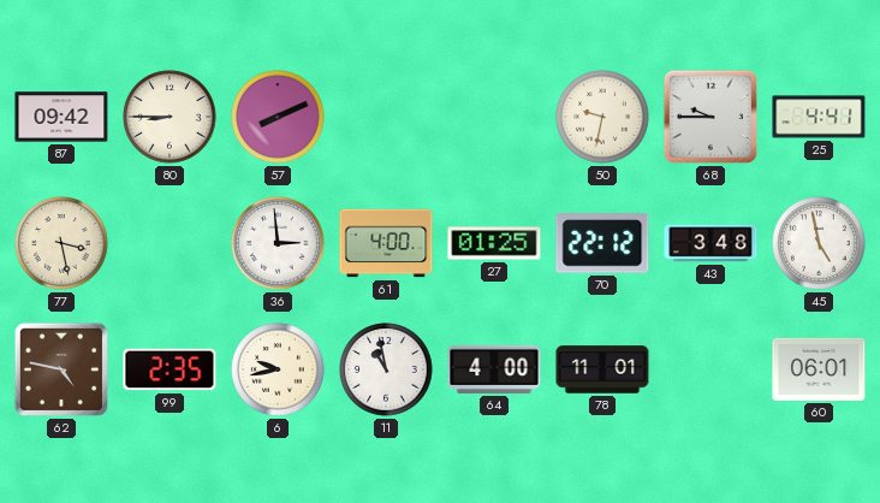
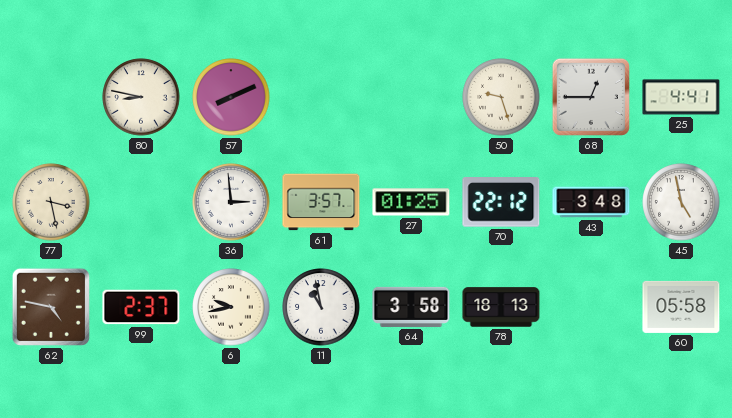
87: 09:42 -> none
80: 8:45 -> 8:47
50: 9:32 -> 9:27
68: 9:45 -> 12:45
61: 4:00 -> 3:57
99: 2:35 -> 2:37
64: 4:00 -> 3:58
78: 11:01 -> 18:13
60: 06:01 -> 05:58
